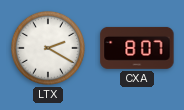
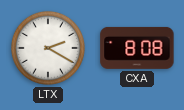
CXA: 8:07 -> 8:08
